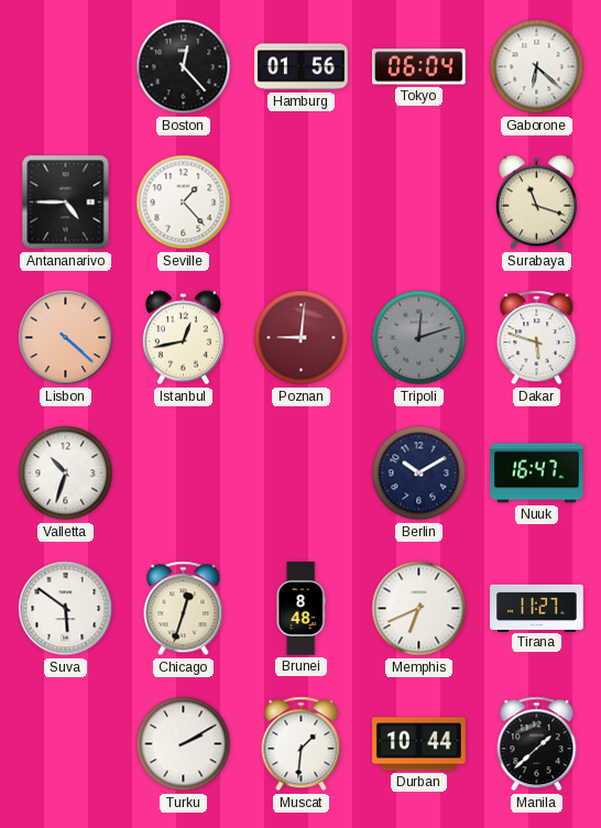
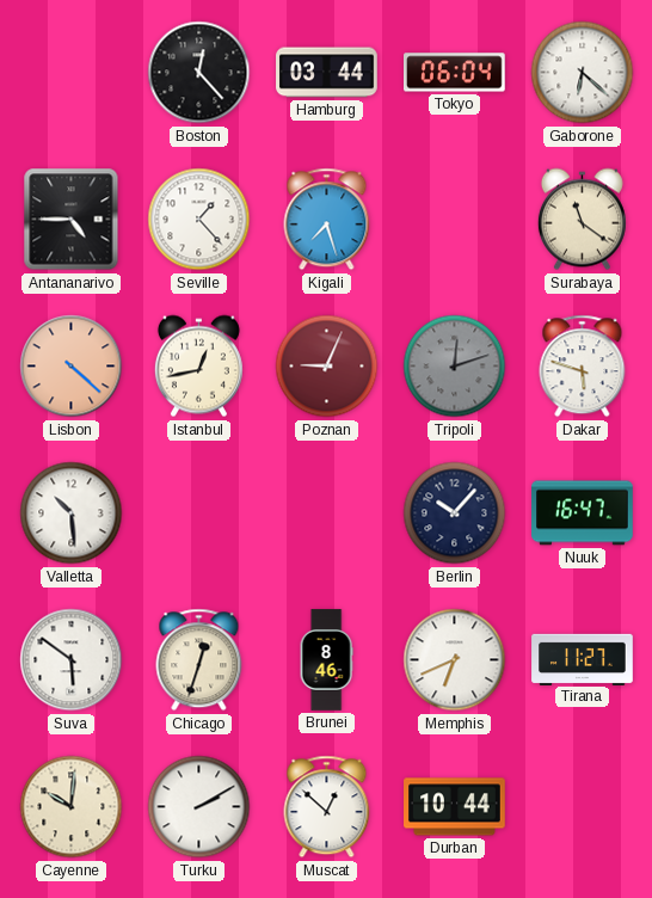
Hamburg: 01:56 -> 03:44
Kigali: none -> 7:27
Surabaya: 11:18 -> 11:21
Poznan: 9:01 -> 9:04
Valletta: 10:33 -> 10:29
Berlin: 10:10 -> 10:07
Brunei: 8:48 -> 8:46
Cayenne: none -> 10:01
Muscat: 1:31 -> 12:52
Manila: 1:38 -> none
